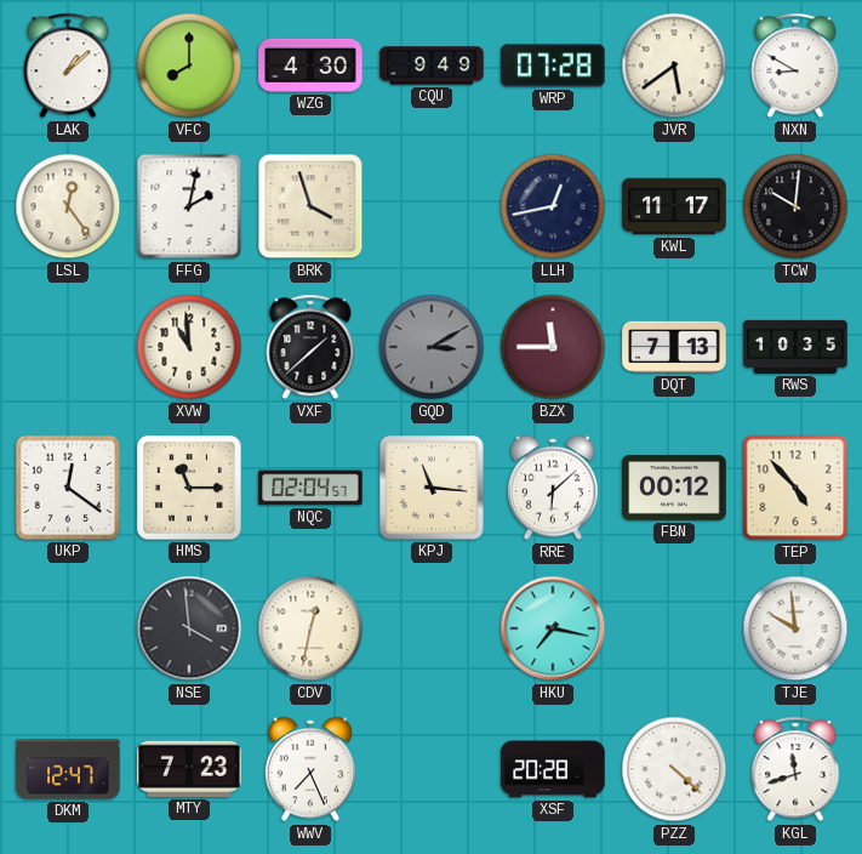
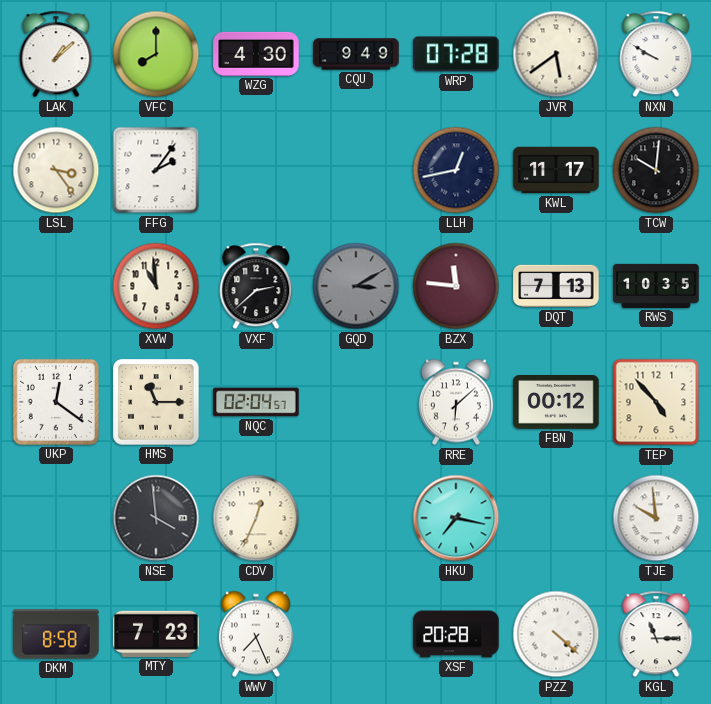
NXN: 8:50 -> 9:50
LSL: 12:24 -> 3:24
FFG: 2:02 -> 2:06
BRK: 3:57 -> none
VXF: 1:38 -> 2:38
BZX: 11:45 -> 11:46
KPJ: 11:16 -> none
CDV: 12:32 -> 12:34
DKM: 12:47 -> 8:58
KGL: 11:42 -> 11:15
